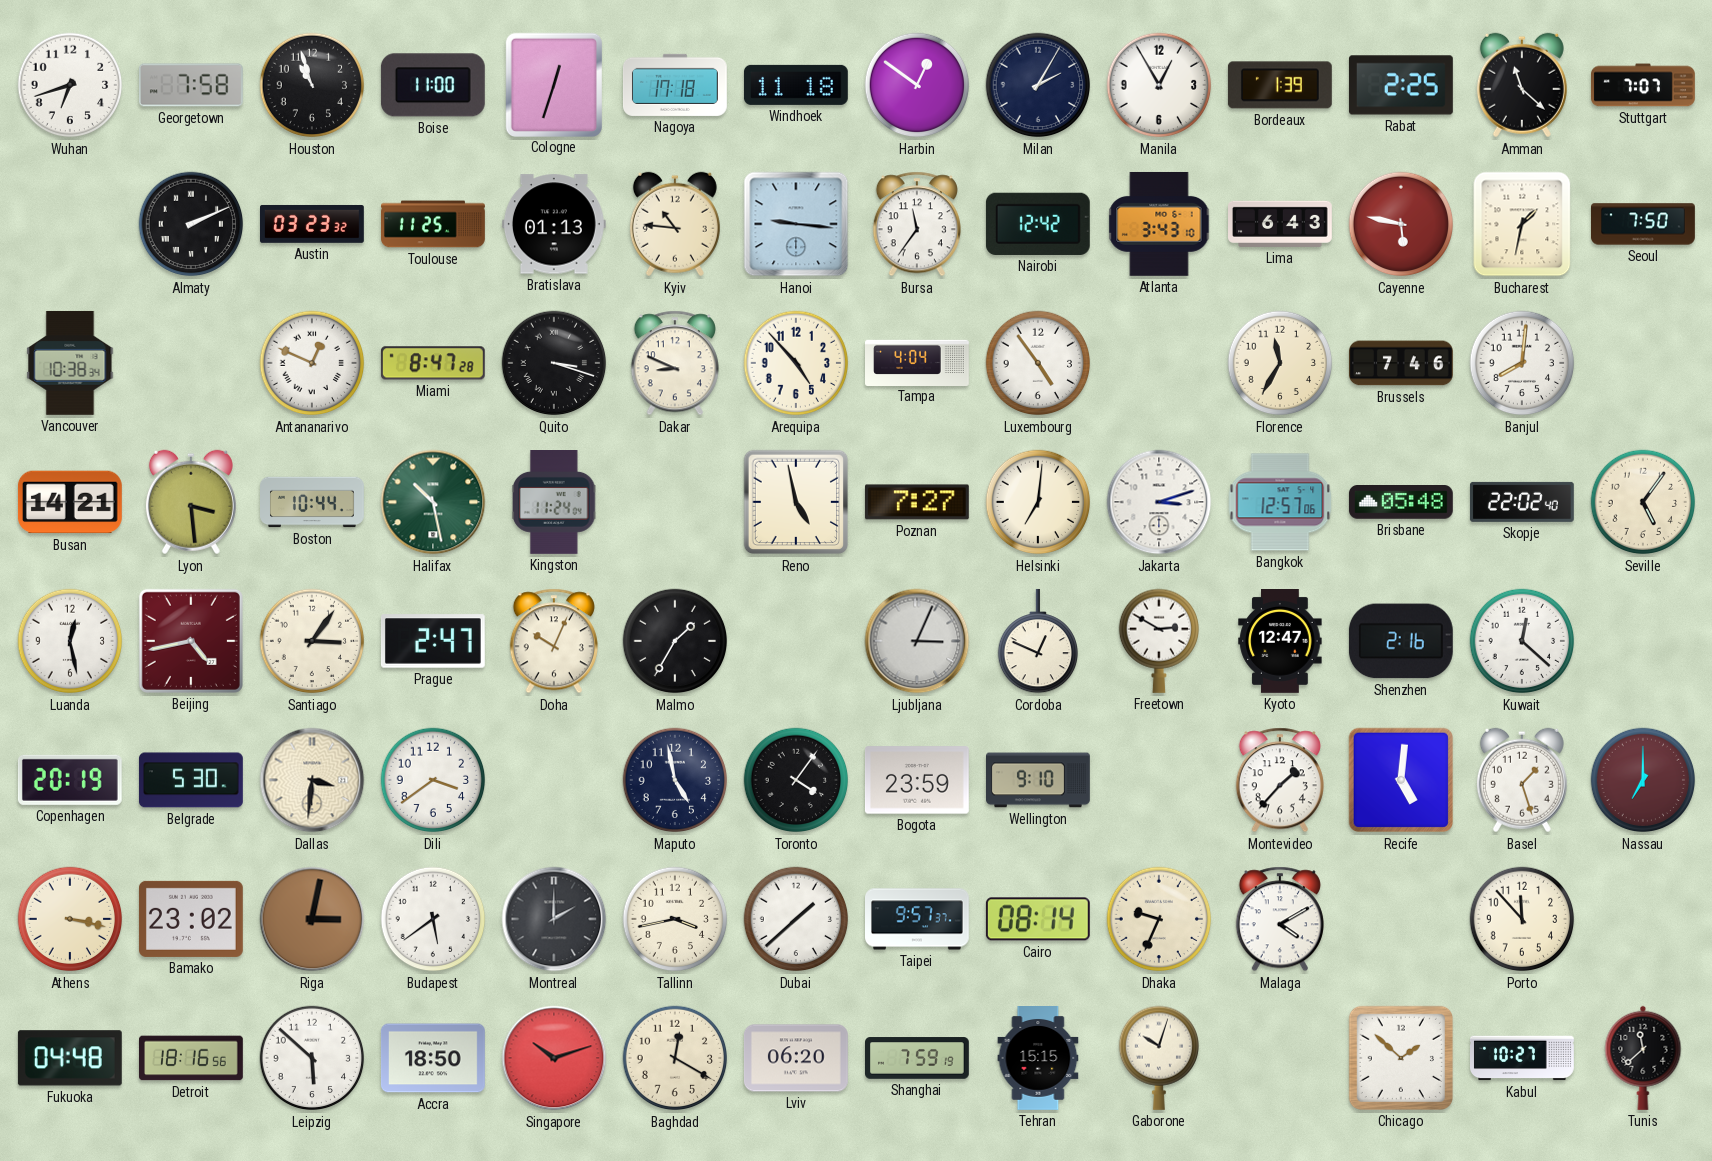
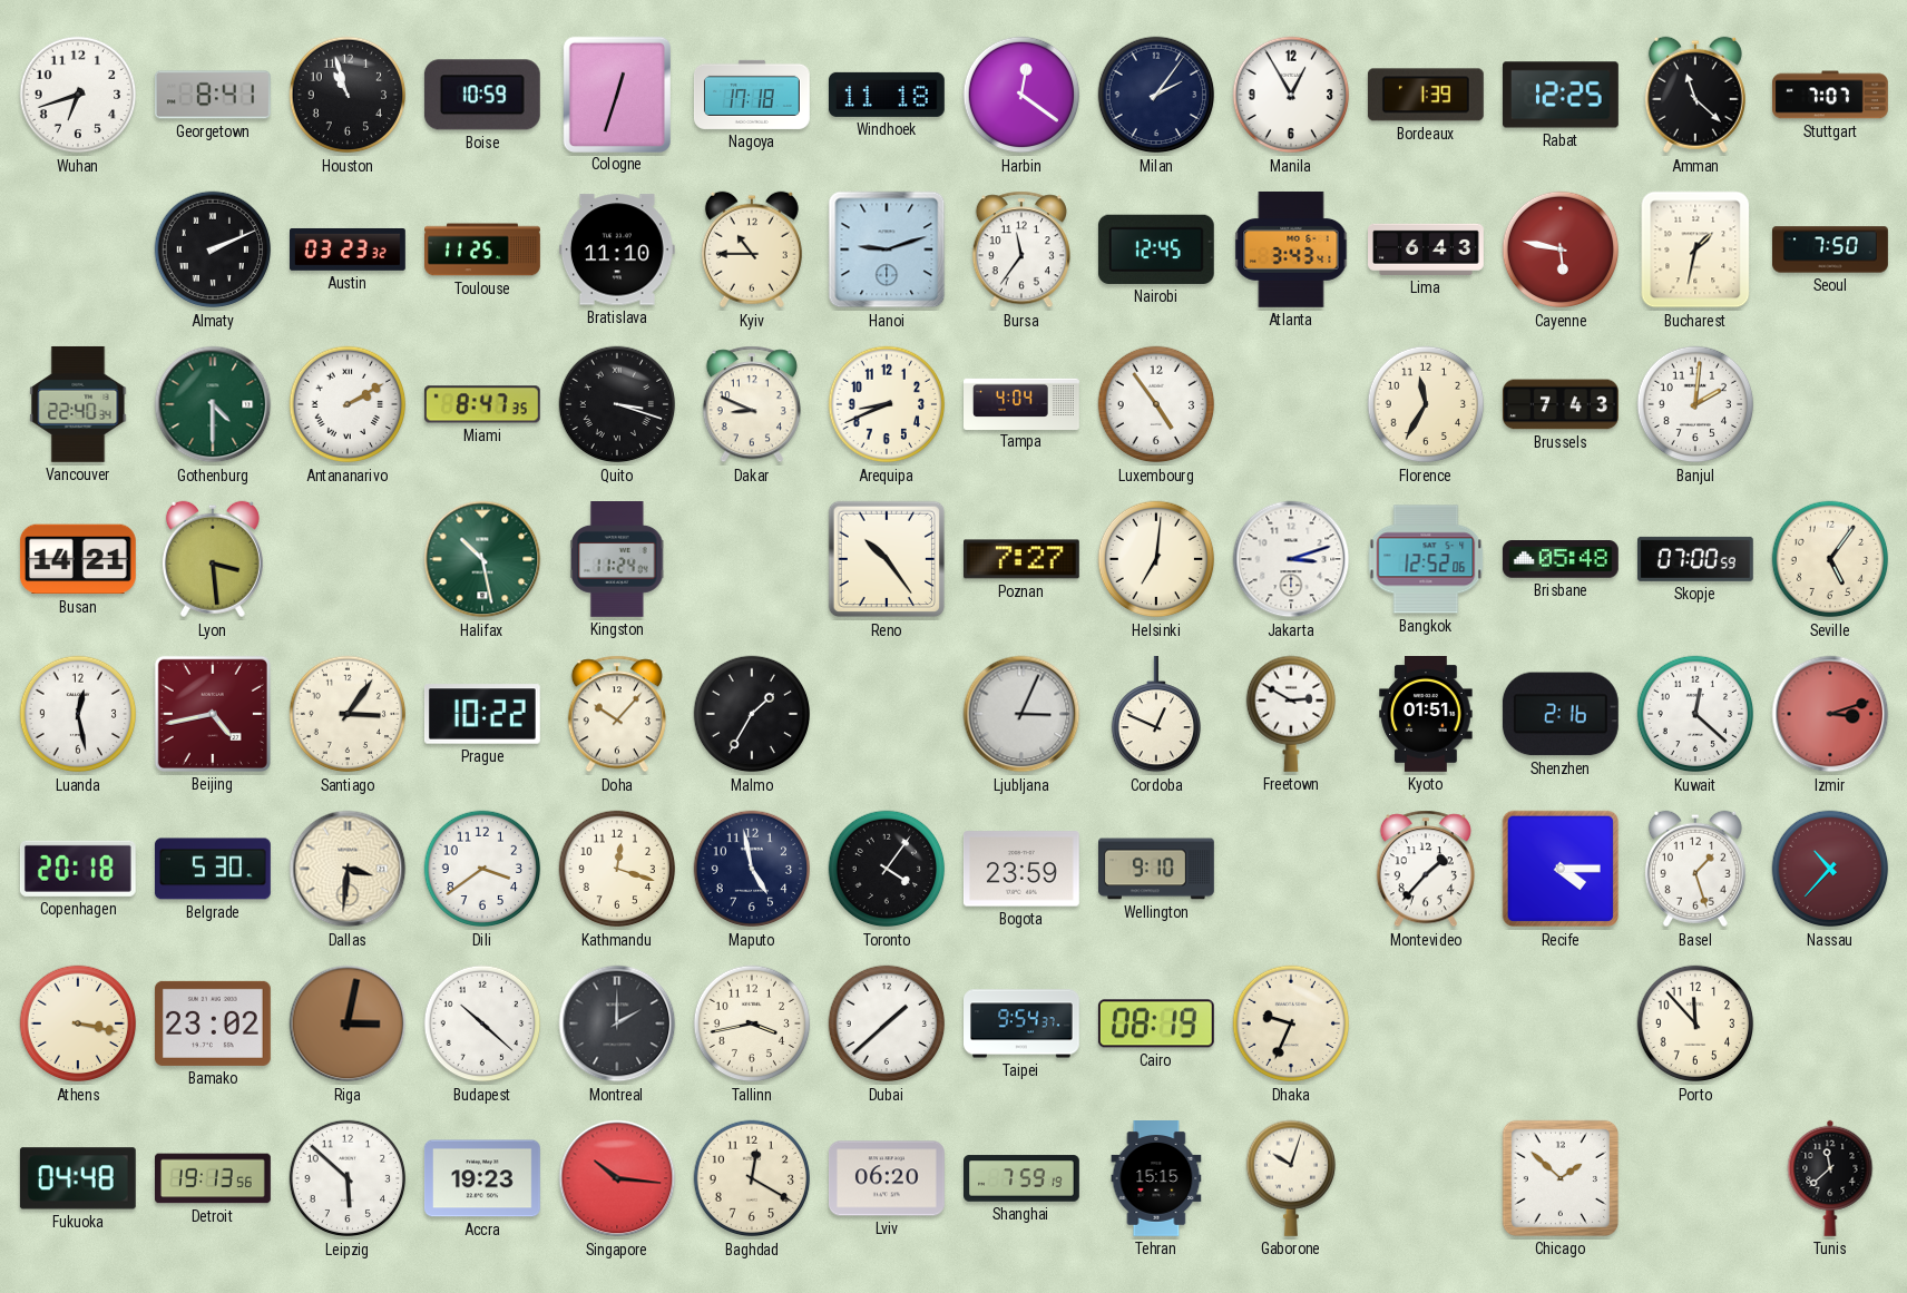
Georgetown: 7:58 -> 8:41
Boise: 11:00 -> 10:59
Harbin: 12:51 -> 12:21
Milan: 2:05 -> 2:06
Rabat: 2:25 -> 12:25
Bratislava: 01:13 -> 11:10
Kyiv: 10:46 -> 10:45
Hanoi: 9:16 -> 9:12
Nairobi: 12:42 -> 12:45
Atlanta: 3:43:10 -> 3:43:41
Vancouver: 10:38 -> 22:40
Gothenburg: none -> 4:30
Antananarivo: 12:49 -> 2:10
Miami: 8:47:28 -> 8:47:35
Arequipa: 4:53 -> 8:41
Brussels: 7:46 -> 7:43
Banjul: 8:01 -> 2:01
Boston: 10:44 -> none
Reno: 4:58 -> 10:24
Bangkok: 12:57 -> 12:52
Skopje: 22:02 -> 07:00
Prague: 2:47 -> 10:22
Doha: 10:04 -> 10:07
Kyoto: 12:47 -> 01:51
Izmir: none -> 3:12
Copenhagen: 20:19 -> 20:18
Kathmandu: none -> 12:18
Recife: 5:01 -> 4:15
Nassau: 7:00 -> 10:37
Budapest: 5:39 -> 10:22
Taipei: 9:57 -> 9:54
Cairo: 08:14 -> 08:19
Malaga: 4:10 -> none
Detroit: 18:16 -> 19:13
Accra: 18:50 -> 19:23
Singapore: 10:12 -> 10:16
Kabul: 10:27 -> none
